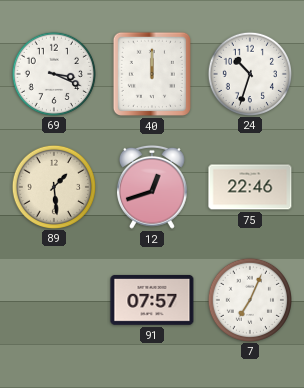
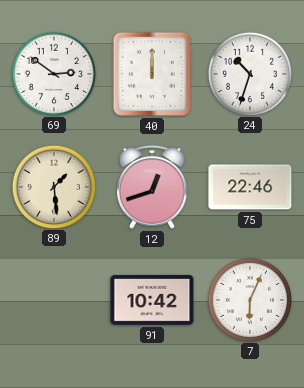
69: 3:19 -> 2:51
91: 07:57 -> 10:42
7: 7:04 -> 6:04
